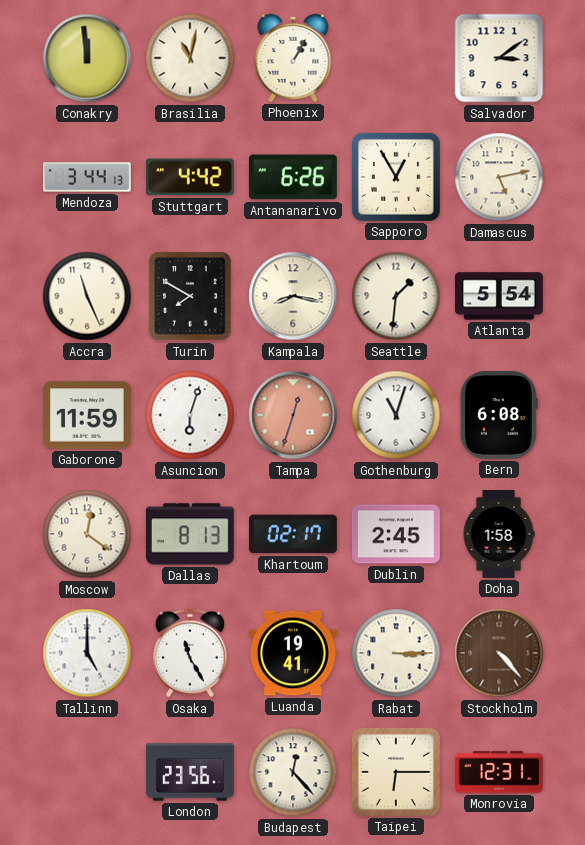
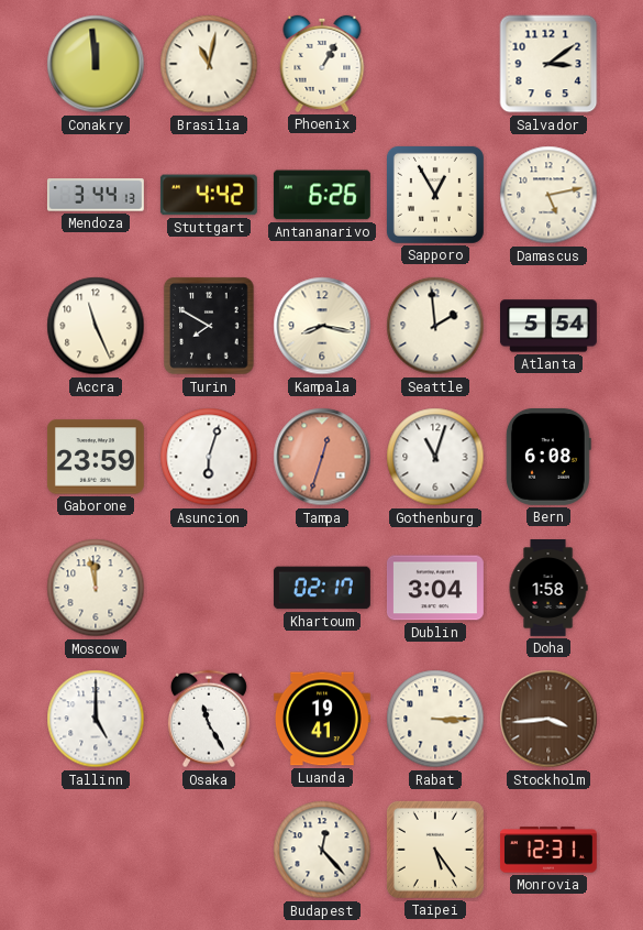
Seattle: 1:31 -> 1:59
Gaborone: 11:59 -> 23:59
Moscow: 12:21 -> 11:58
Dallas: 8:13 -> none
Dublin: 2:45 -> 3:04
Stockholm: 4:23 -> 3:44
London: 23:56 -> none
Taipei: 6:15 -> 5:24
